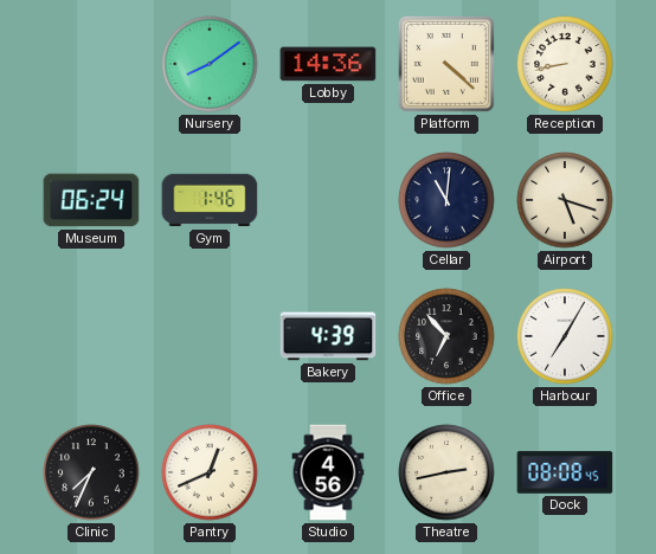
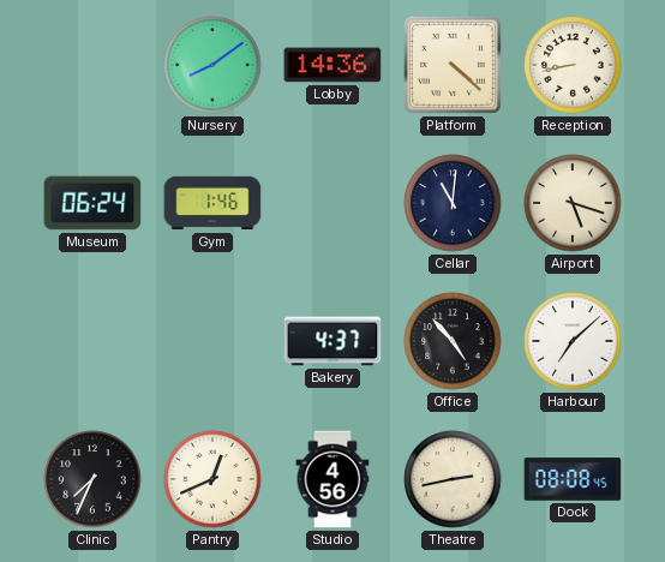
Bakery: 4:39 -> 4:37
Office: 6:53 -> 4:53
Harbour: 7:05 -> 7:08
